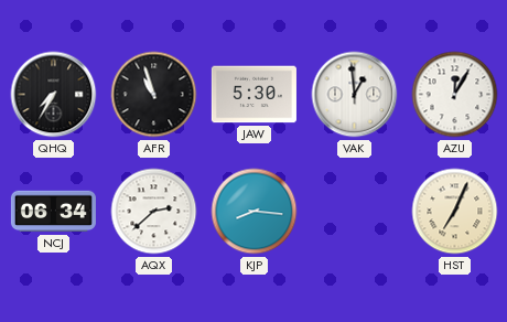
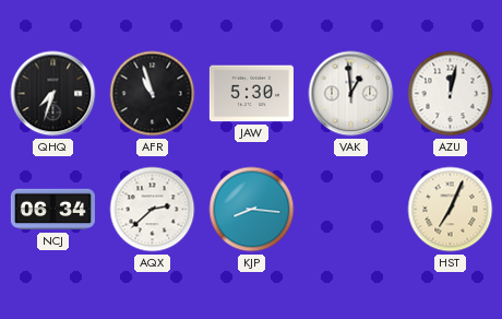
QHQ: 7:35 -> 7:33
AZU: 12:05 -> 12:02
